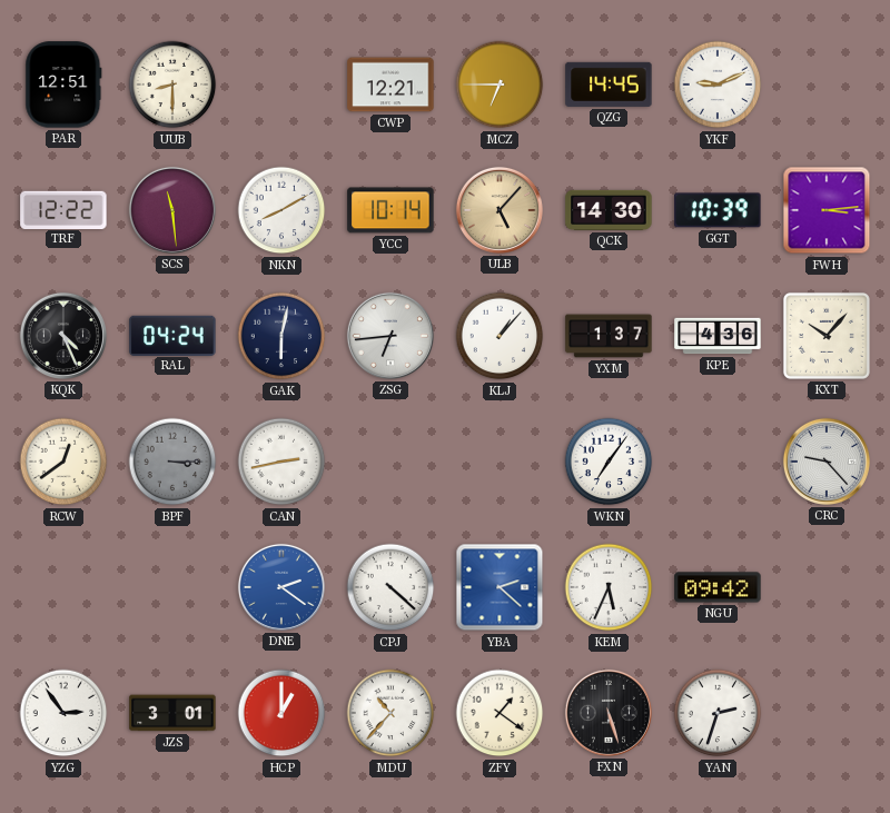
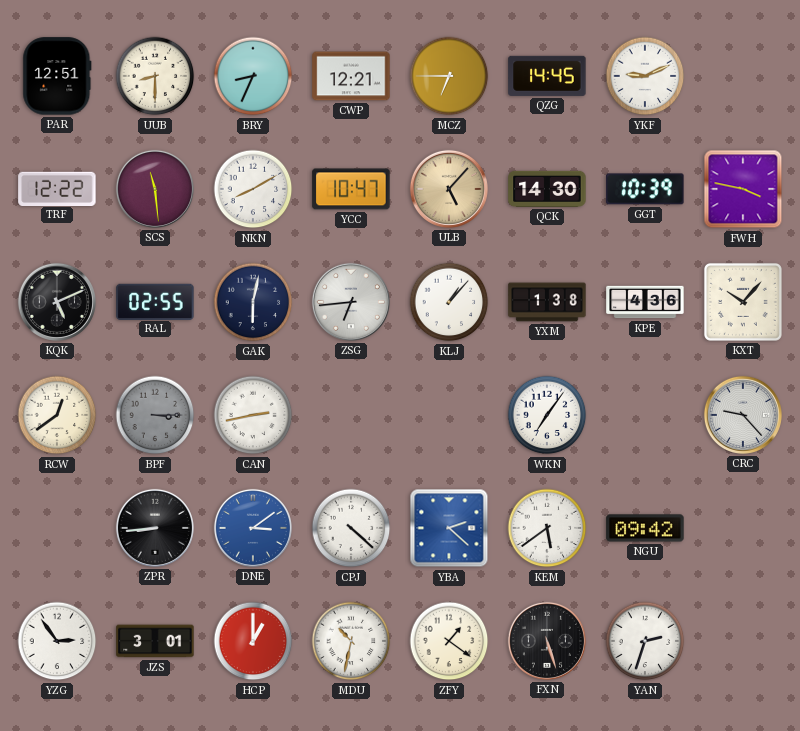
BRY: none -> 8:34
YCC: 10:14 -> 10:47
FWH: 3:14 -> 3:47
KQK: 4:26 -> 5:11
RAL: 04:24 -> 02:55
YXM: 1:37 -> 1:38
ZPR: none -> 8:44
DNE: 2:21 -> 3:09
KEM: 5:34 -> 5:39
MDU: 10:37 -> 10:32
